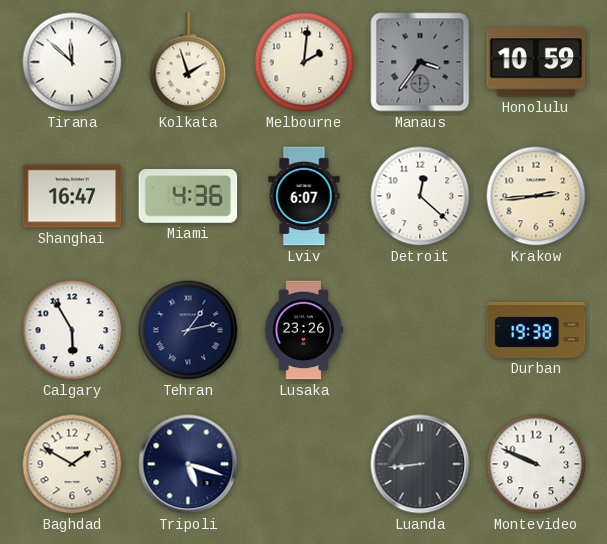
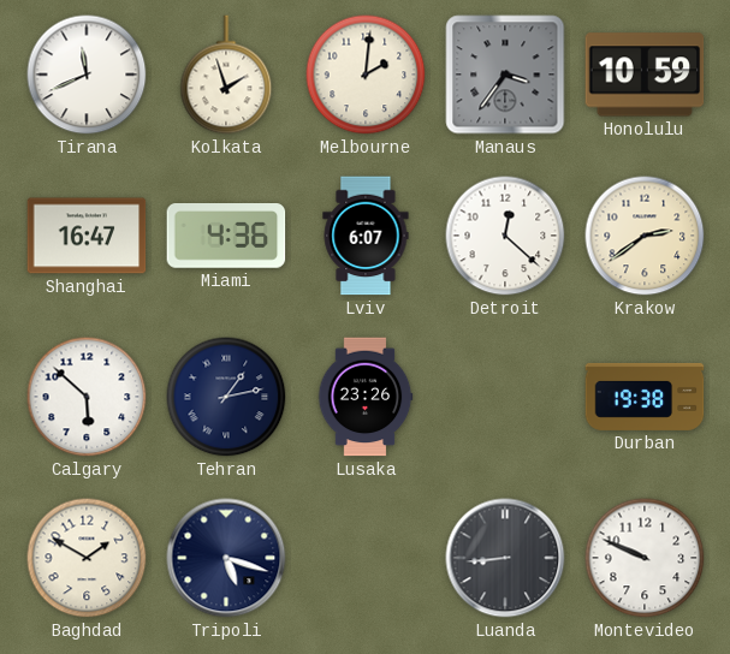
Tirana: 11:52 -> 11:41
Krakow: 2:44 -> 2:39
Calgary: 5:55 -> 5:52
